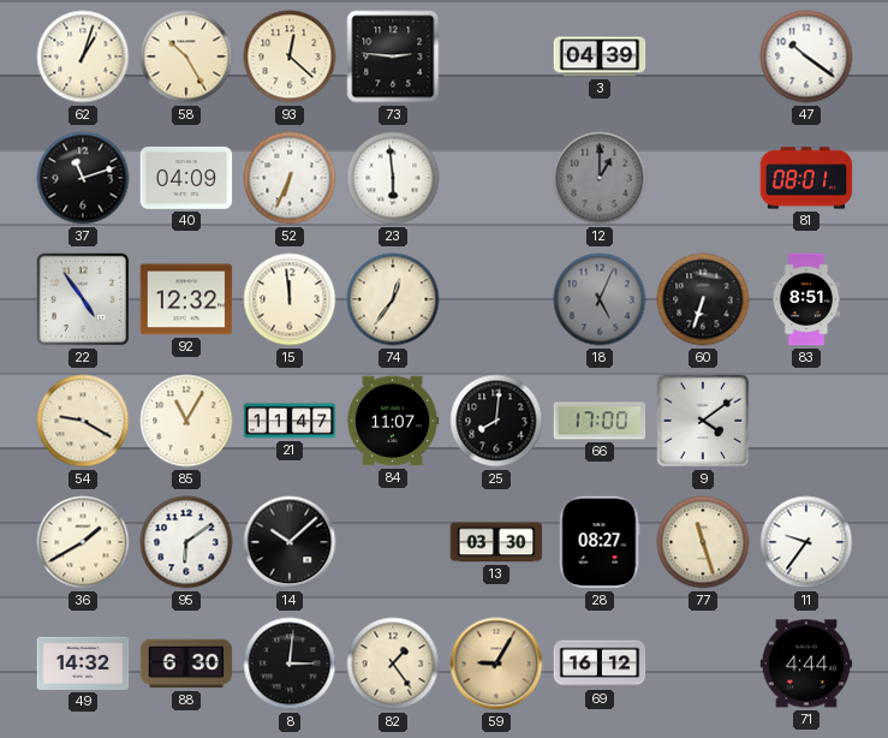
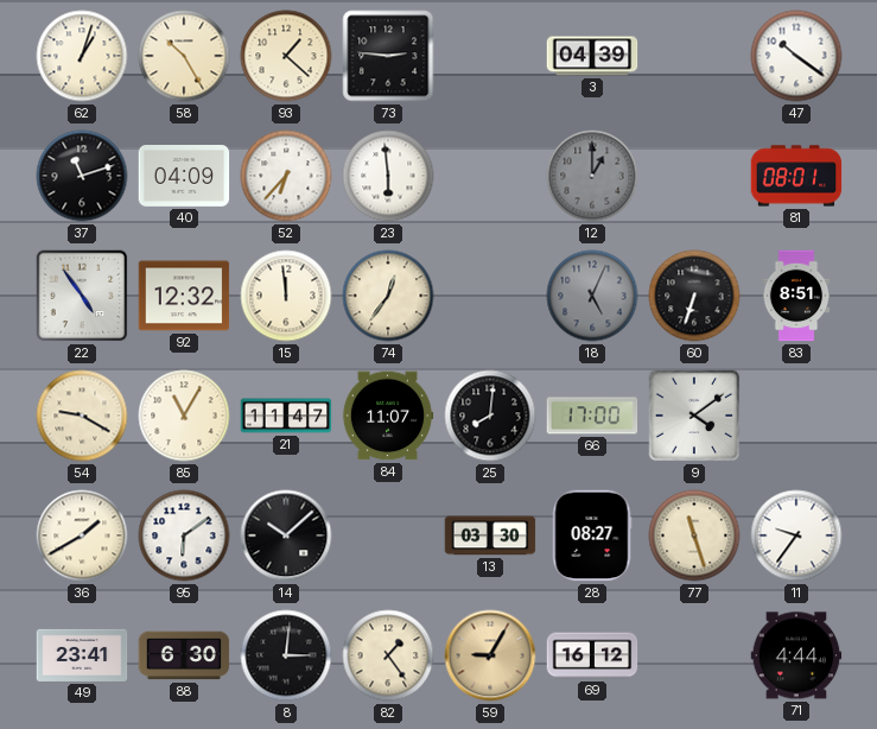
93: 12:22 -> 1:22
52: 6:34 -> 6:37
49: 14:32 -> 23:41
